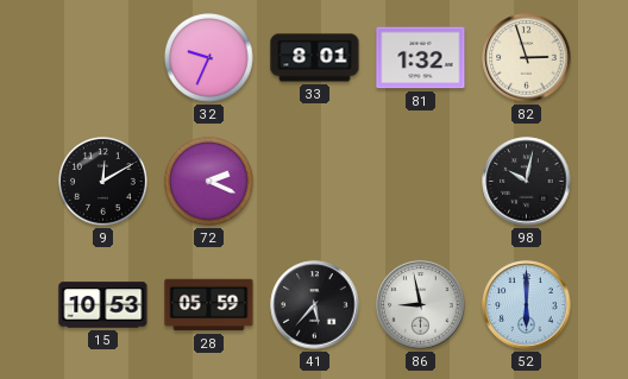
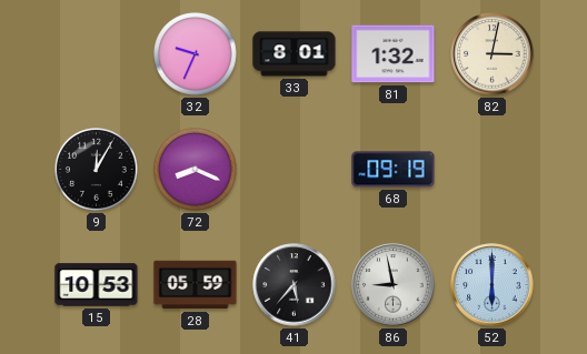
82: 2:57 -> 3:02
9: 12:10 -> 12:05
72: 2:19 -> 8:19
68: none -> 09:19
98: 10:02 -> none
